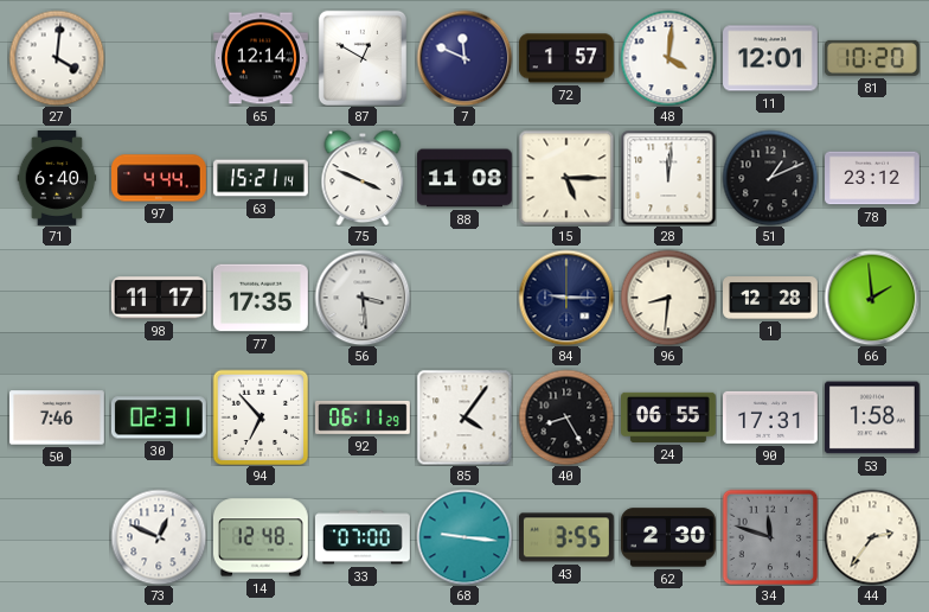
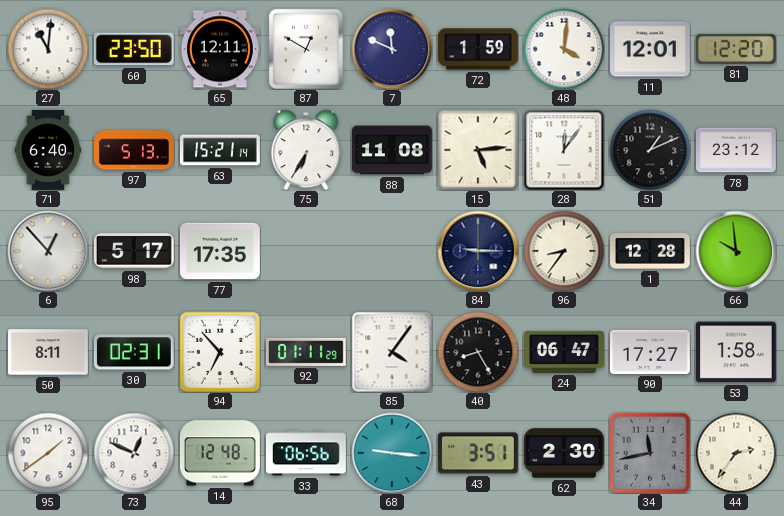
27: 4:01 -> 11:01
60: none -> 23:50
65: 12:14 -> 12:11
72: 1:57 -> 1:59
81: 10:20 -> 12:20
97: 4:44 -> 5:13
75: 3:49 -> 6:35
15: 5:15 -> 5:14
28: 12:01 -> 12:06
6: none -> 12:53
98: 11:17 -> 5:17
56: 3:29 -> none
96: 8:31 -> 8:36
66: 1:59 -> 9:59
50: 7:46 -> 8:11
92: 06:11 -> 01:11
24: 06:55 -> 06:47
90: 17:31 -> 17:27
95: none -> 1:39
33: 07:00 -> 06:56
43: 3:55 -> 3:51
34: 11:48 -> 11:43
